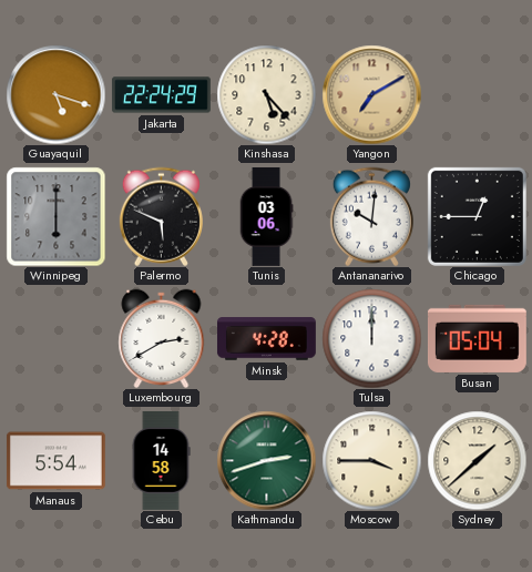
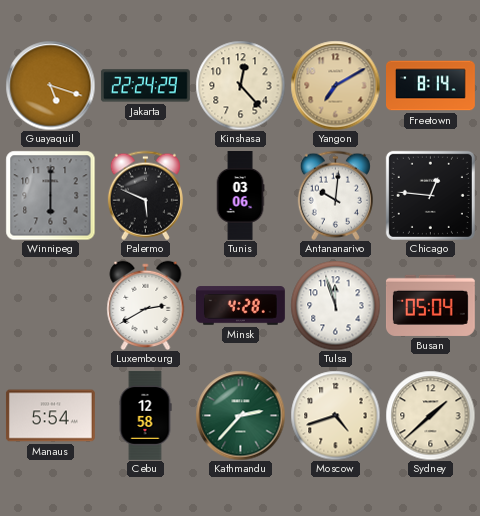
Kinshasa: 5:23 -> 12:23
Freetown: none -> 8:14
Chicago: 12:45 -> 12:46
Tulsa: 12:00 -> 11:57
Cebu: 14:58 -> 12:58
Kathmandu: 2:42 -> 2:37
Moscow: 3:45 -> 4:42
